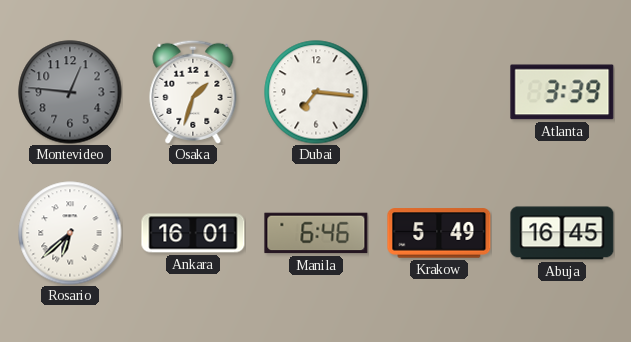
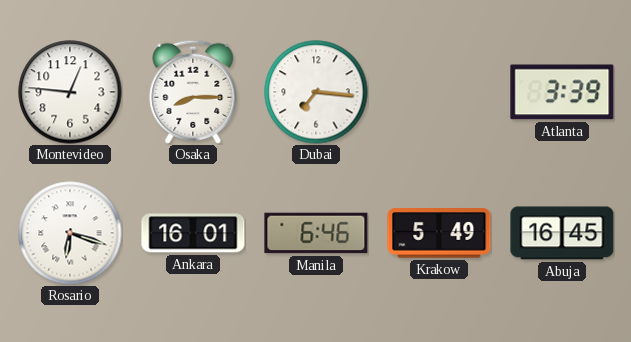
Montevideo dial: grey -> white
Osaka: 1:33 -> 8:15
Rosario: 6:38 -> 6:18
